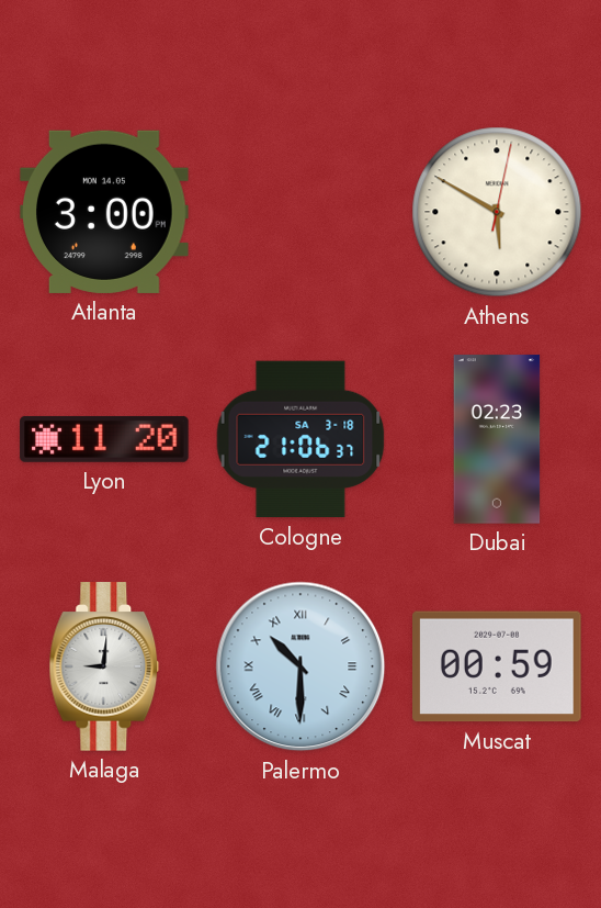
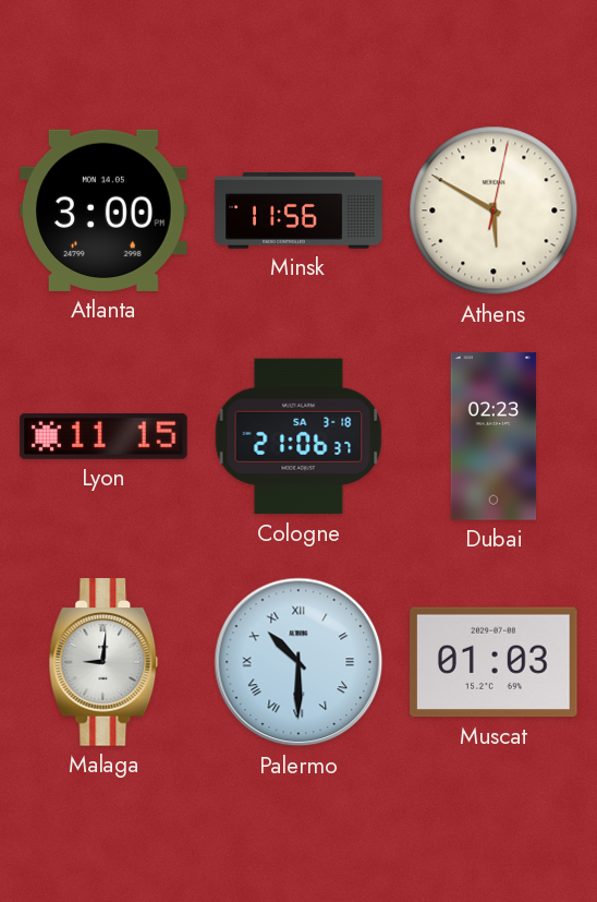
Minsk: none -> 11:56
Lyon: 11:20 -> 11:15
Muscat: 00:59 -> 01:03
